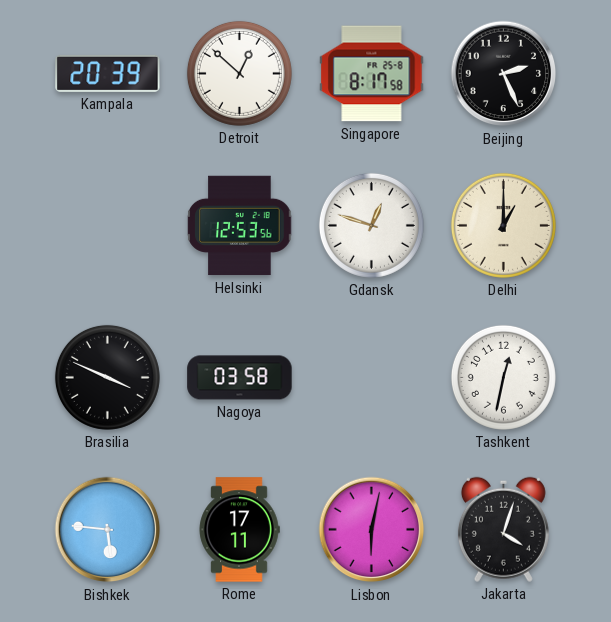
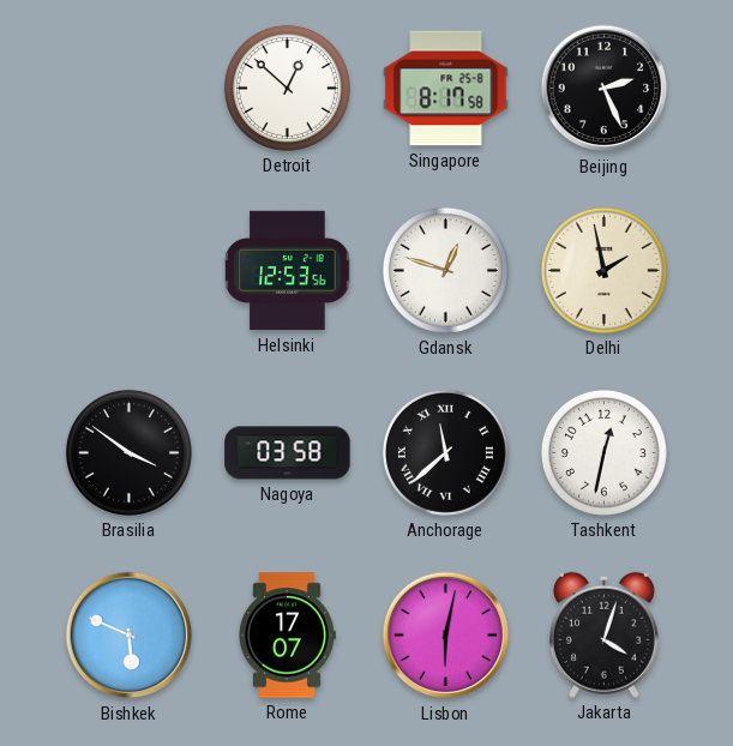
Kampala: 20:39 -> none
Delhi: 1:00 -> 1:58
Brasilia: 3:49 -> 3:51
Anchorage: none -> 11:38
Bishkek: 5:46 -> 5:49
Rome: 17:11 -> 17:07
